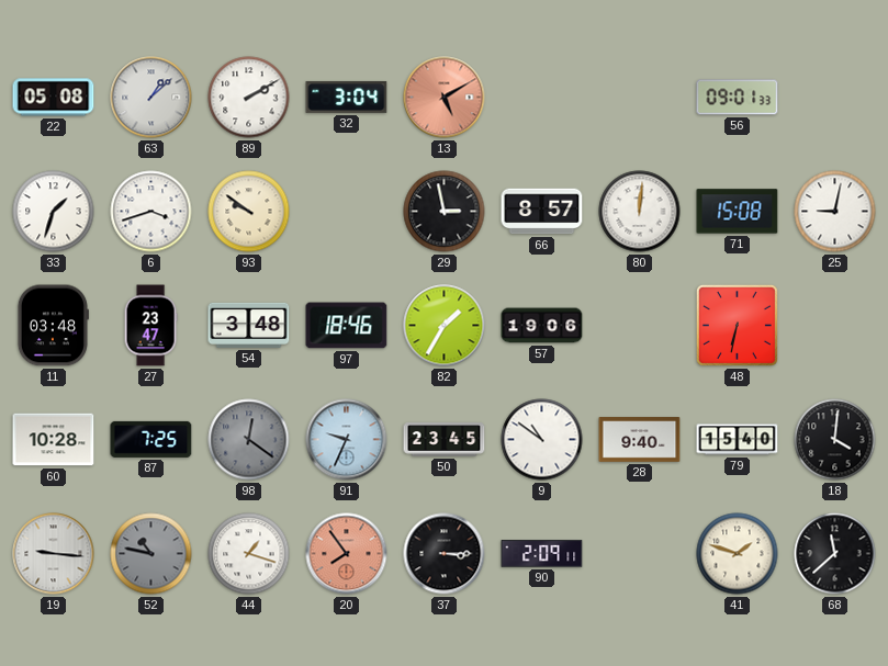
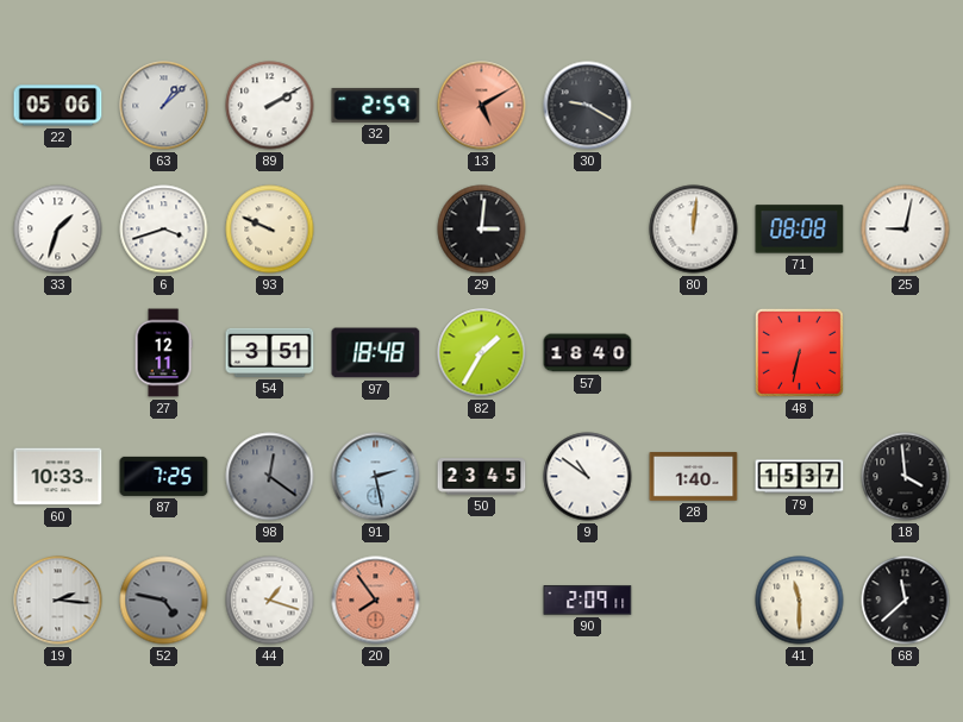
22: 05:08 -> 05:06
32: 3:04 -> 2:59
30: none -> 9:20
56: 09:01 -> none
93: 9:51 -> 9:49
29: 2:58 -> 3:01
66: 8:57 -> none
71: 15:08 -> 08:08
11: 03:48 -> none
27: 23:47 -> 12:11
54: 3:48 -> 3:51
97: 18:46 -> 18:48
57: 19:06 -> 18:40
60: 10:28 -> 10:33
91: 9:34 -> 2:28
28: 9:40 -> 1:40
79: 15:40 -> 15:37
18: 4:01 -> 3:59
19: 9:16 -> 2:16
52: 10:47 -> 4:47
37: 3:15 -> none
41: 1:48 -> 11:30
